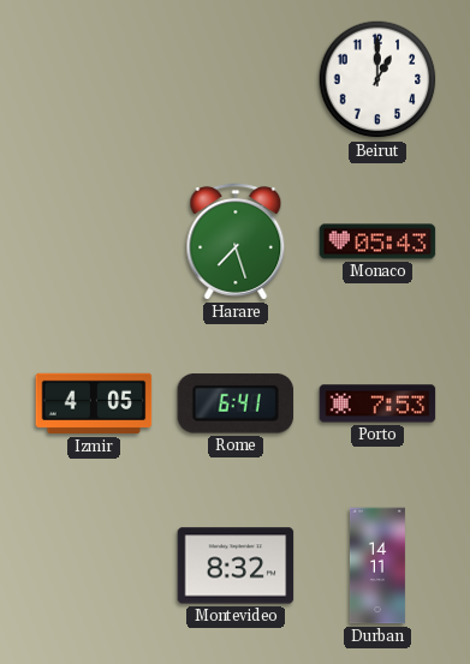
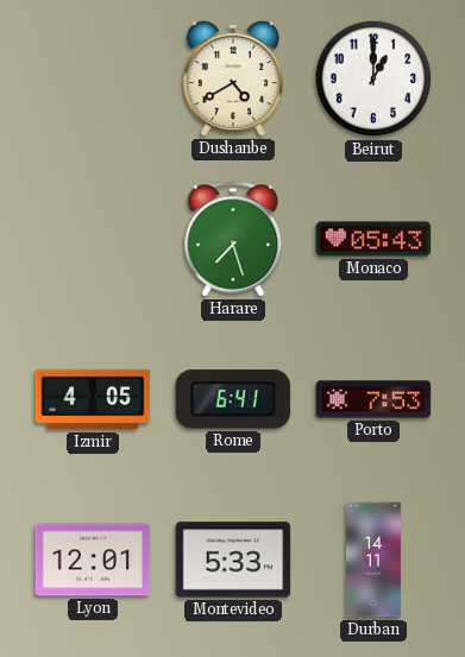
Dushanbe: none -> 4:40
Lyon: none -> 12:01
Montevideo: 8:32 -> 5:33
